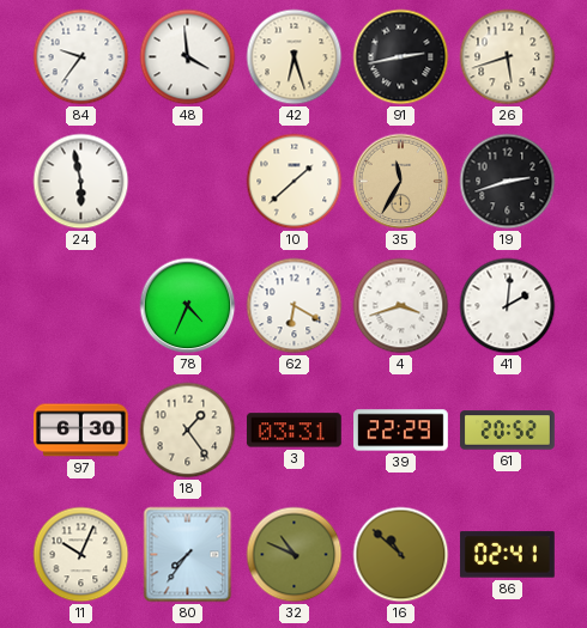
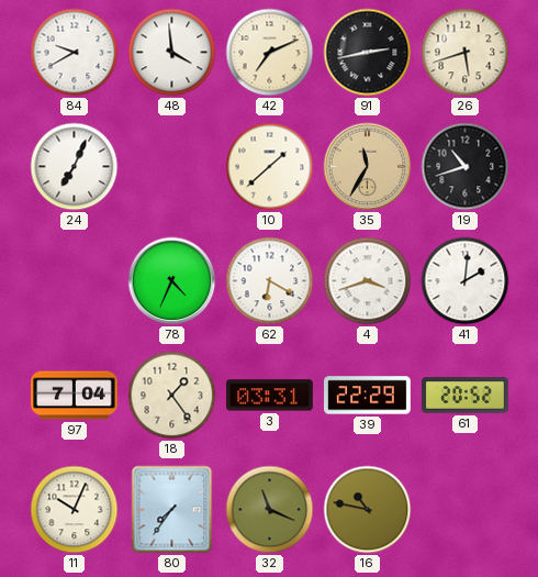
84: 9:36 -> 9:40
42: 6:27 -> 7:11
24: 5:58 -> 7:04
19: 2:42 -> 10:42
97: 6:30 -> 7:04
32: 10:49 -> 11:19
16: 10:52 -> 10:47
86: 02:41 -> none
